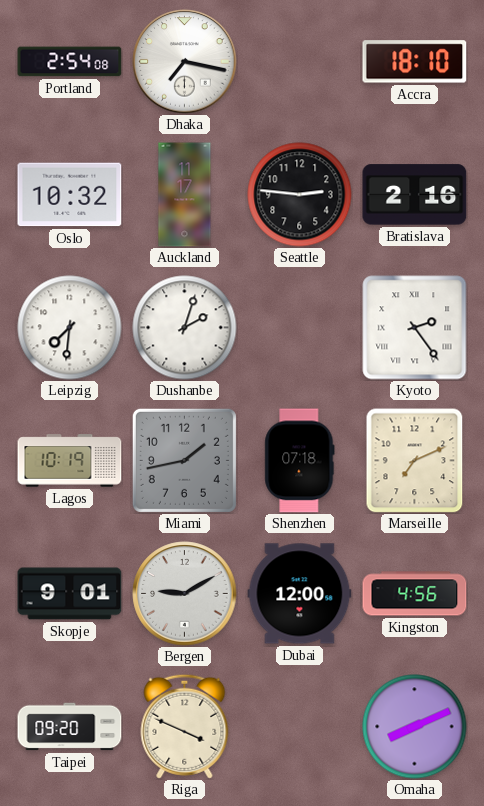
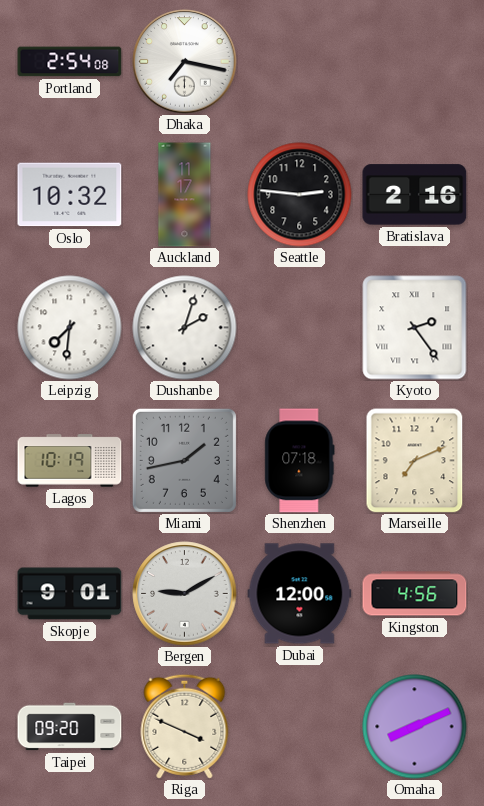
Accra: 18:10 -> none
